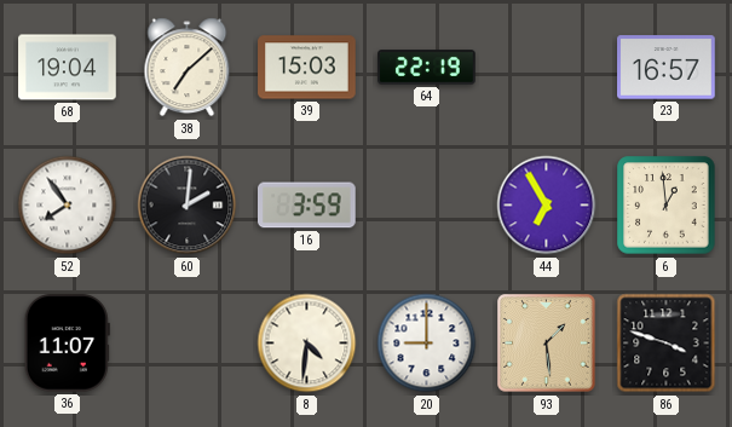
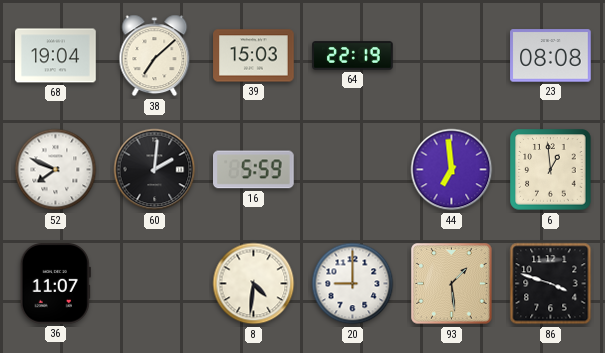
23: 16:57 -> 08:08
52: 7:54 -> 7:49
16: 3:59 -> 5:59
44: 6:55 -> 6:59
